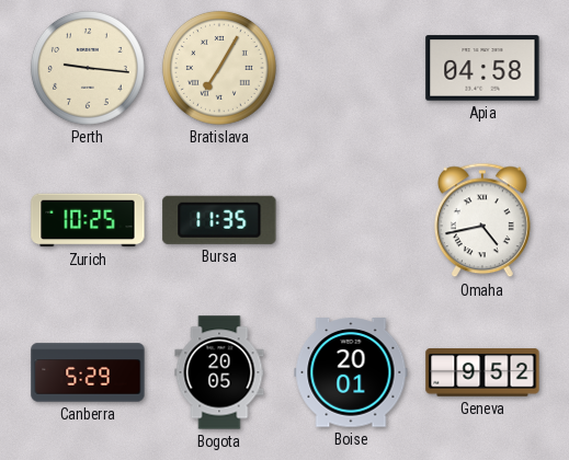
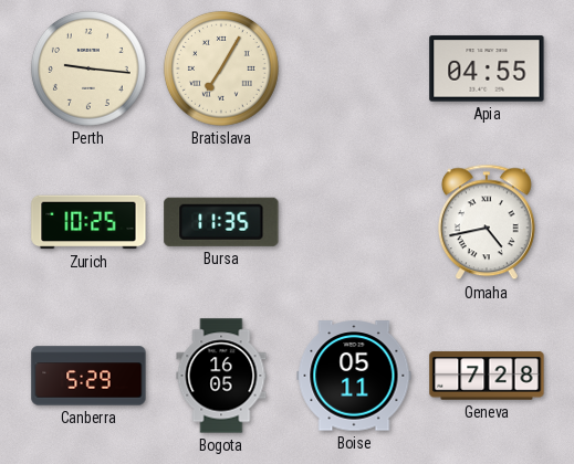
Apia: 04:58 -> 04:55
Bogota: 20:05 -> 16:05
Boise: 20:01 -> 05:11
Geneva: 9:52 -> 7:28
